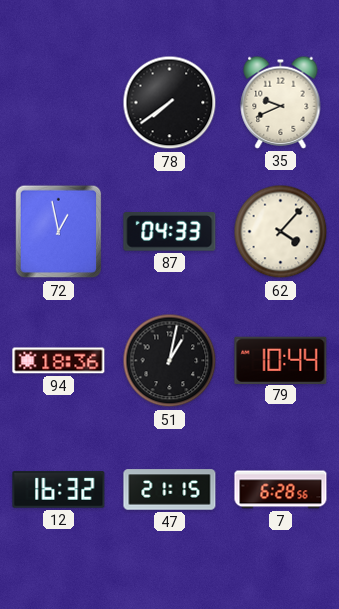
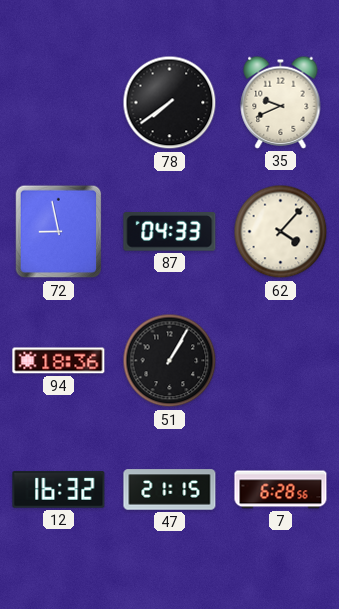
72: 12:58 -> 8:58
51: 1:02 -> 1:05
79: 10:44 -> none
